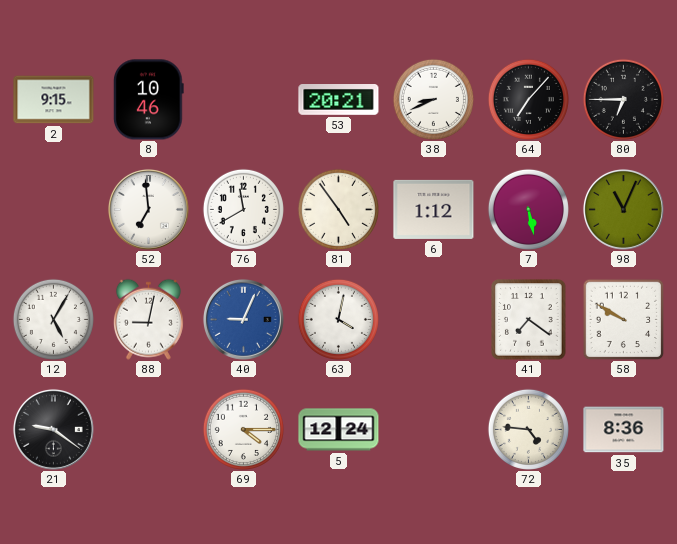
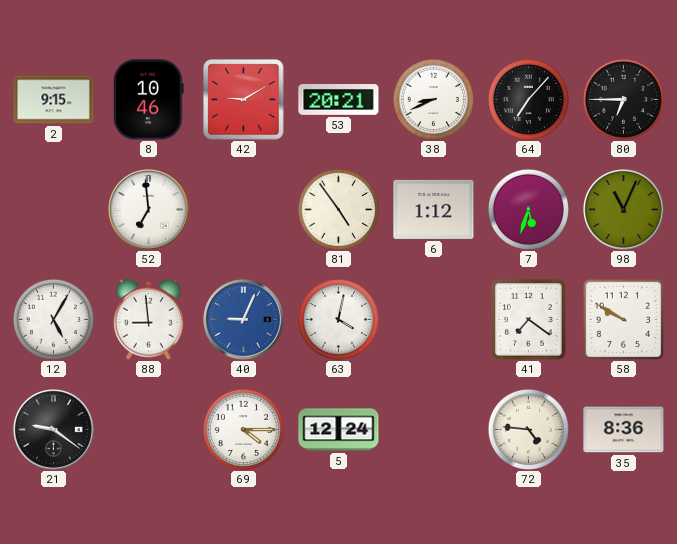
42: none -> 9:10
76: 11:40 -> none
7: 5:28 -> 5:33
88: 9:02 -> 8:59
